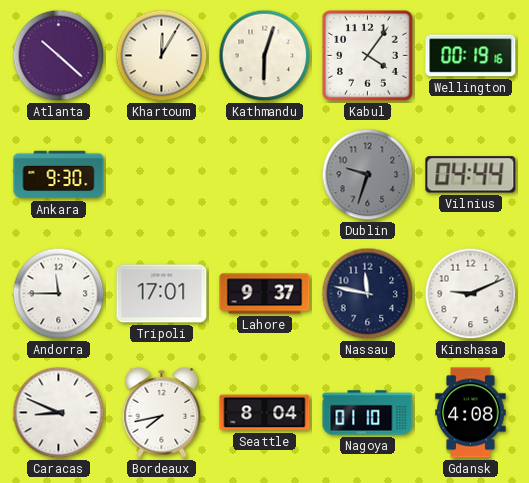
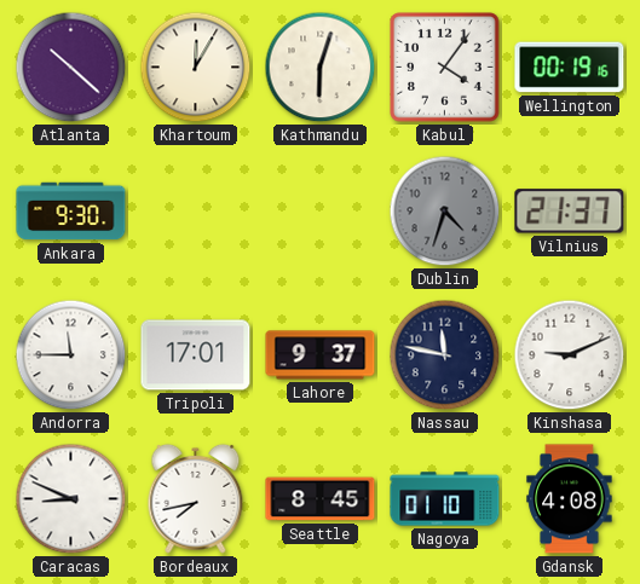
Dublin: 9:33 -> 4:33
Vilnius: 04:44 -> 21:37
Seattle: 8:04 -> 8:45
